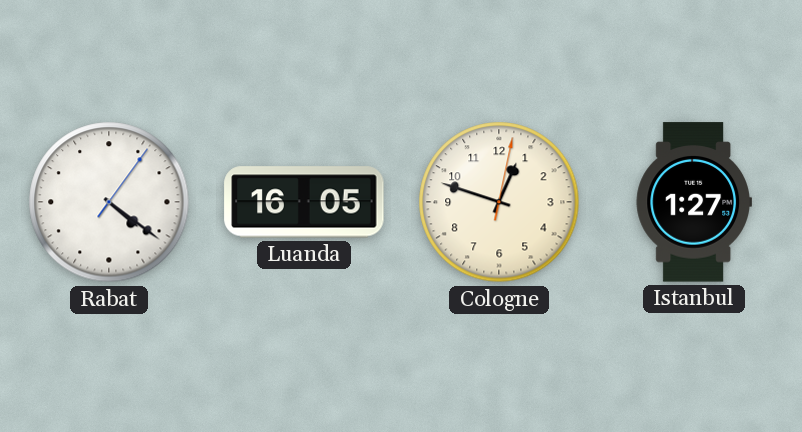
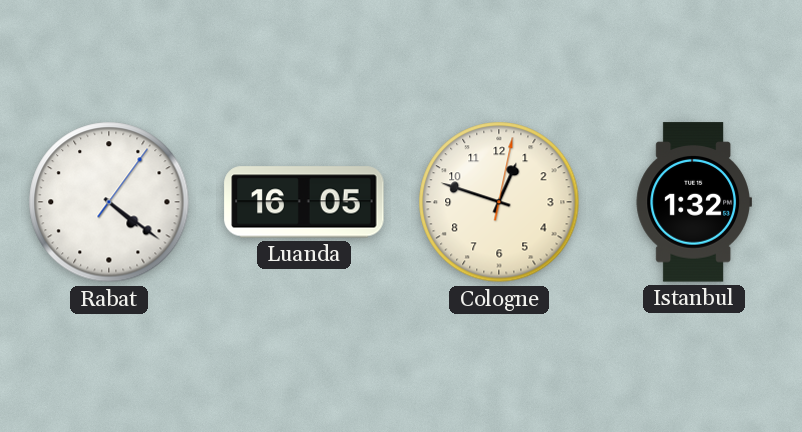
Istanbul: 1:27 -> 1:32
